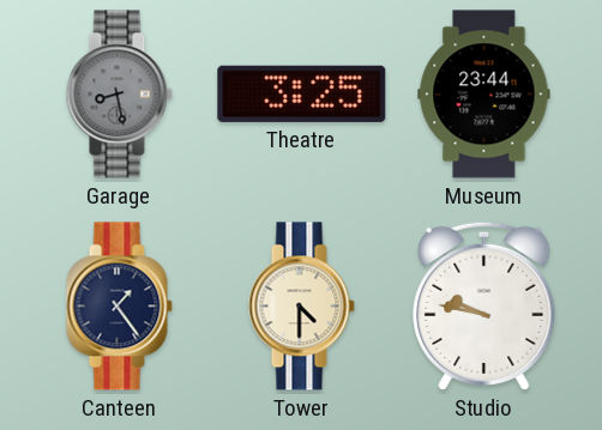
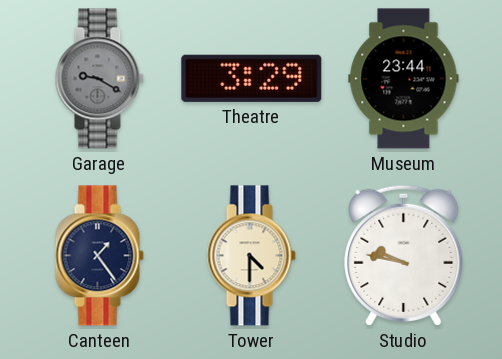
Garage: 8:28 -> 9:20
Theatre: 3:25 -> 3:29
